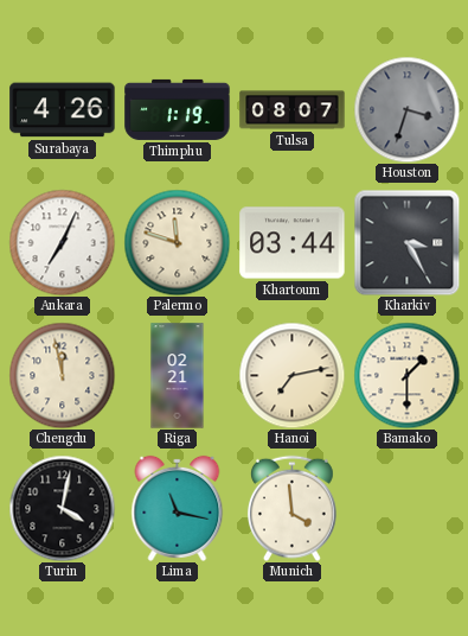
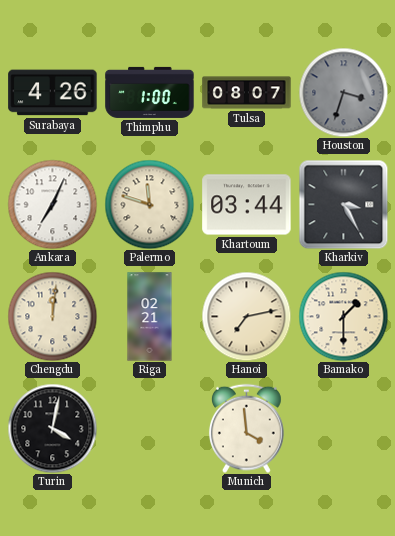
Thimphu: 1:19 -> 1:00
Chengdu: 11:58 -> 12:01
Lima: 11:17 -> none
